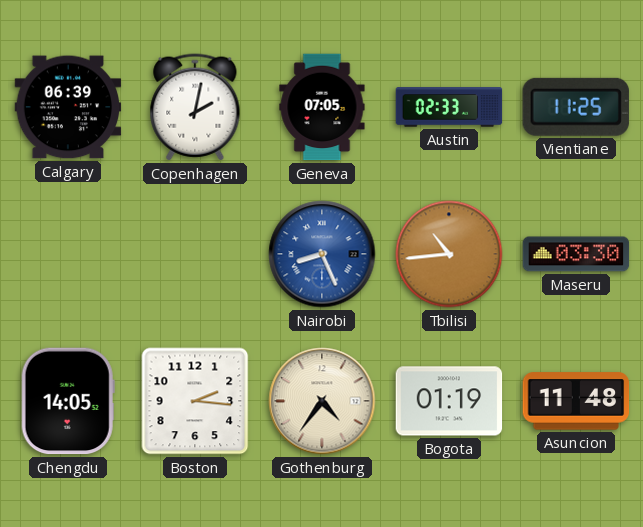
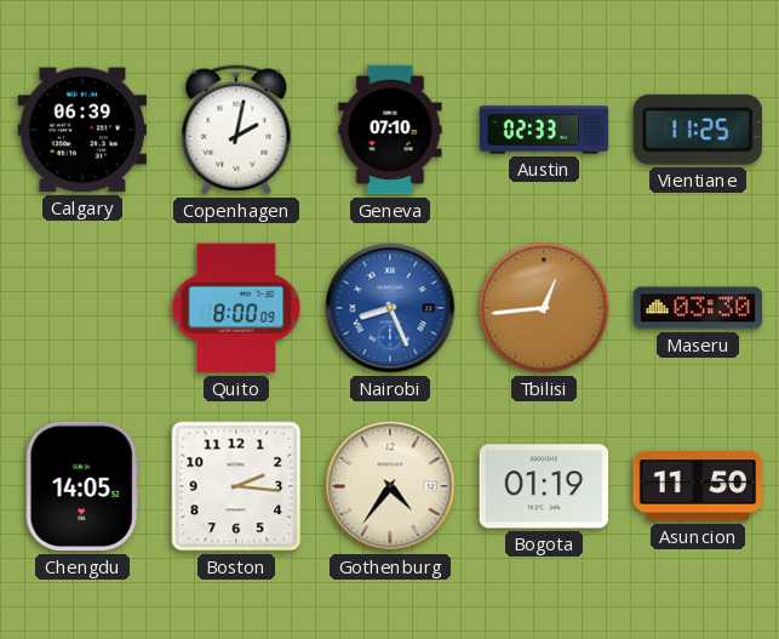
Geneva: 07:05 -> 07:10
Quito: none -> 8:00
Tbilisi: 10:44 -> 12:44
Asuncion: 11:48 -> 11:50
